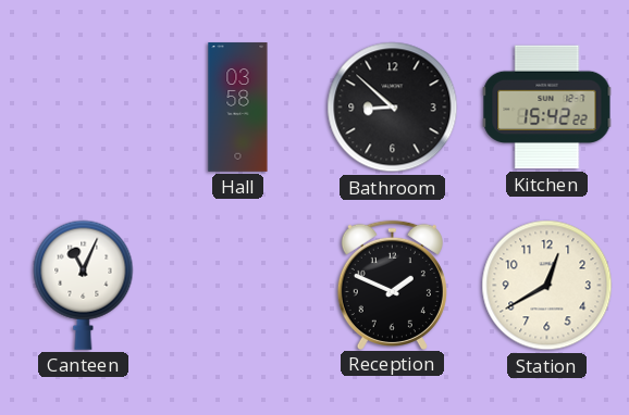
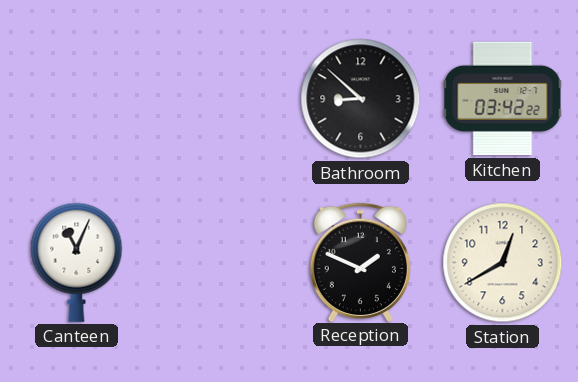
Hall: 03:58 -> none
Kitchen: 15:42 -> 03:42
